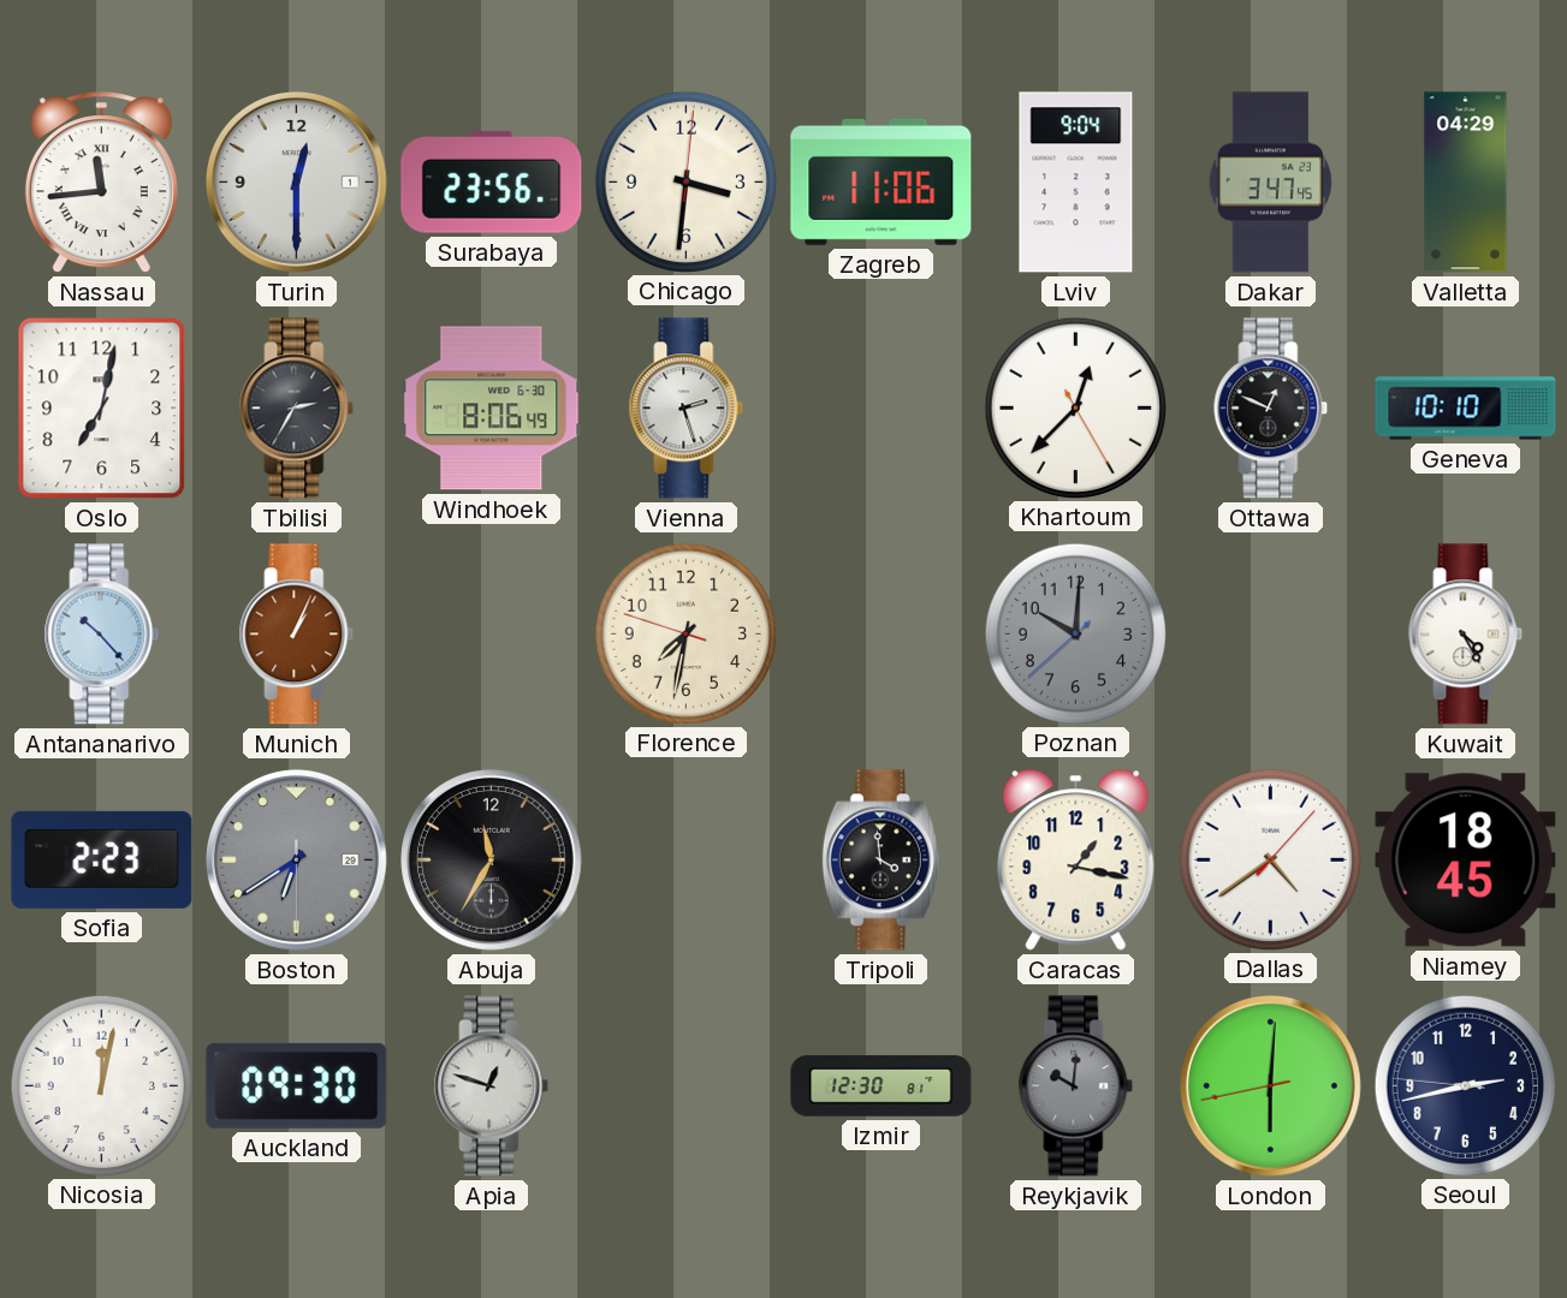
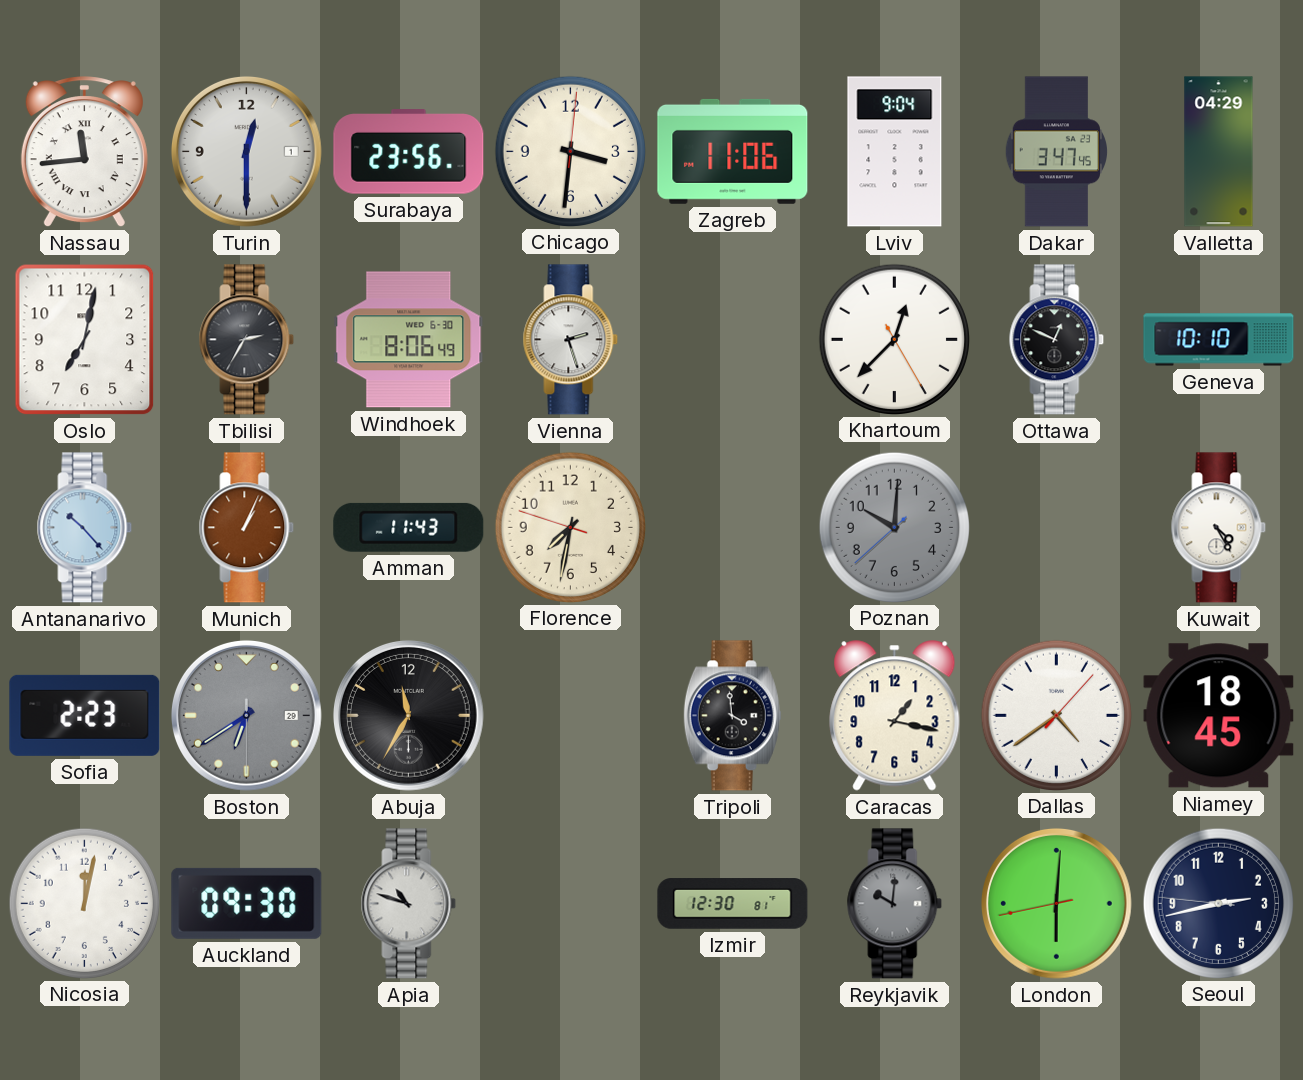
Amman: none -> 11:43
Apia: 12:48 -> 10:48
